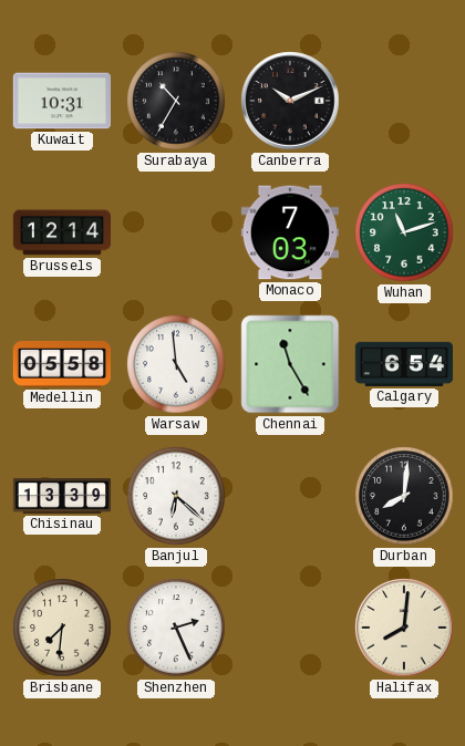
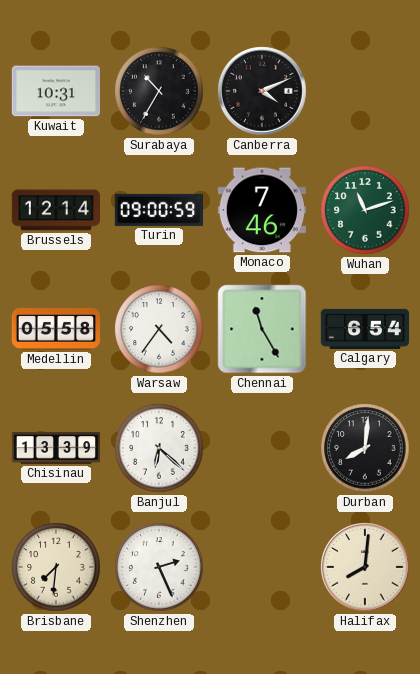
Canberra: 10:11 -> 4:11
Turin: none -> 09:00
Monaco: 7:03 -> 7:46
Warsaw: 4:59 -> 4:36
